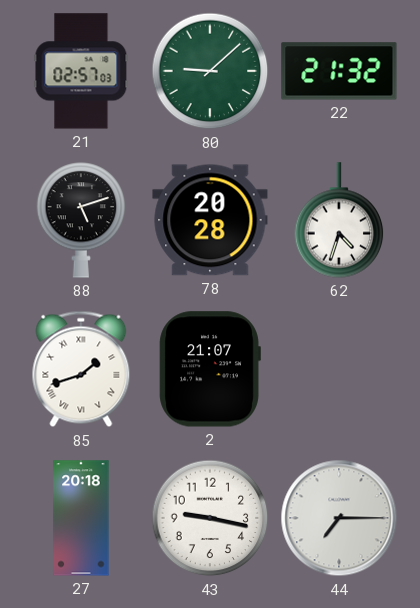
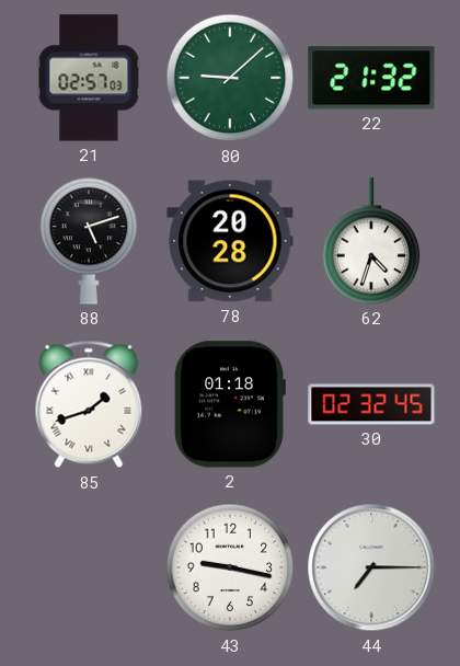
2: 21:07 -> 01:18
30: none -> 02:32
27: 20:18 -> none
